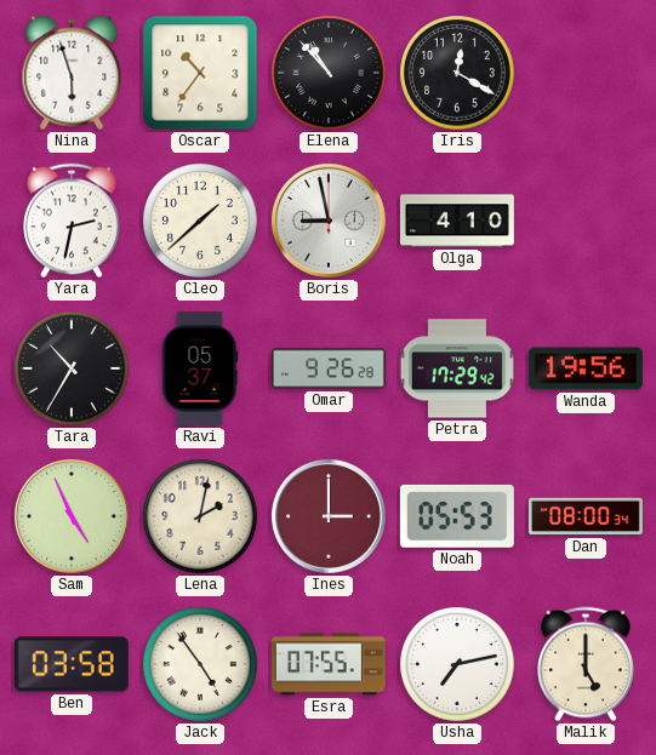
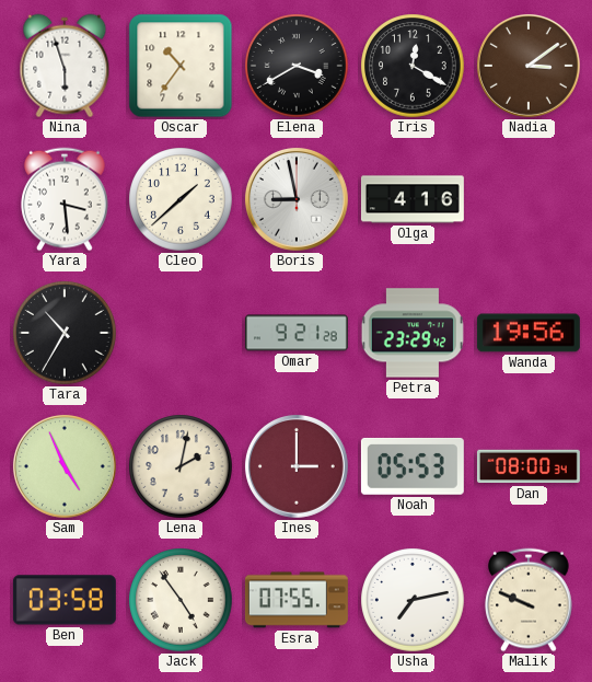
Elena: 10:53 -> 3:40
Nadia: none -> 3:09
Yara: 2:32 -> 3:29
Olga: 4:10 -> 4:16
Ravi: 05:37 -> none
Omar: 9:26 -> 9:21
Petra: 17:29 -> 23:29
Malik: 5:00 -> 9:49
